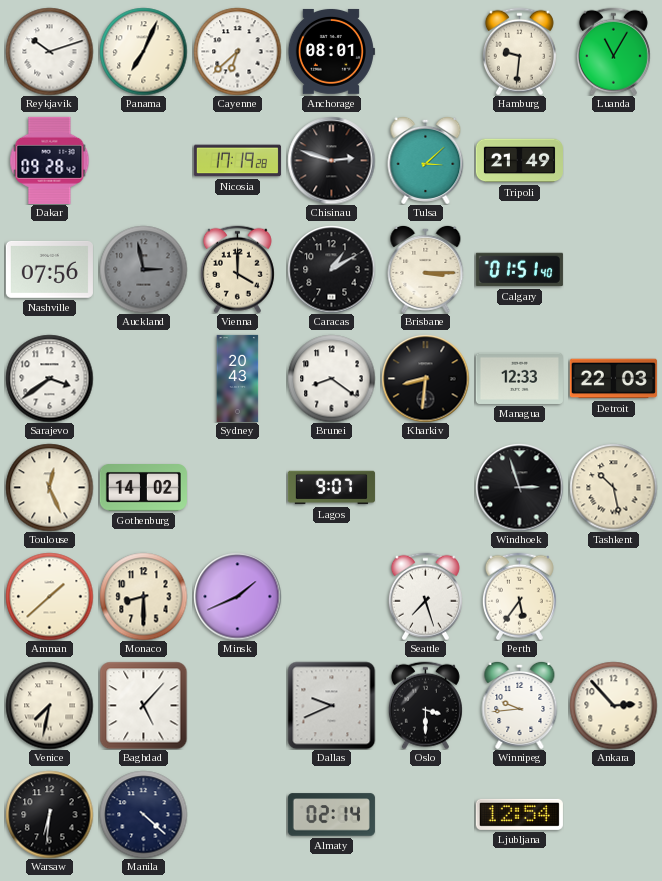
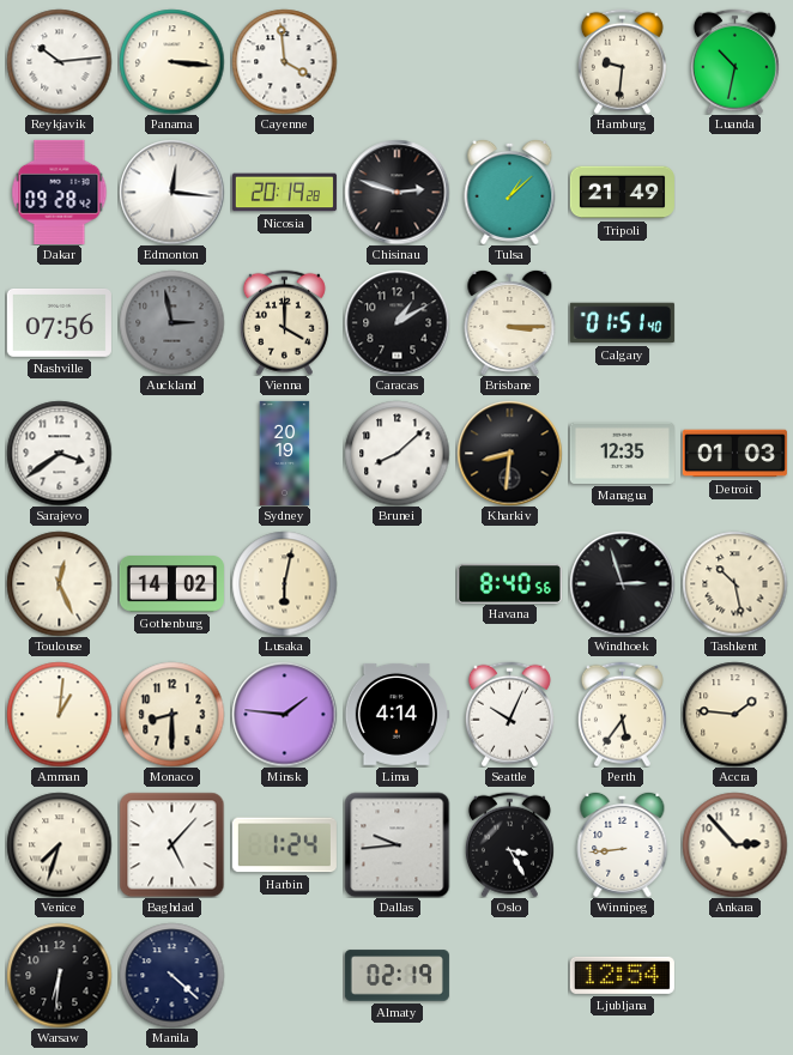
Reykjavik: 10:12 -> 10:14
Panama: 7:04 -> 3:16
Cayenne: 6:38 -> 3:59
Anchorage: 08:01 -> none
Luanda: 11:05 -> 10:32
Edmonton: none -> 12:16
Nicosia: 17:19 -> 20:19
Tulsa: 3:08 -> 1:08
Sydney: 20:43 -> 20:19
Brunei: 8:21 -> 8:08
Managua: 12:33 -> 12:35
Detroit: 22:03 -> 01:03
Lusaka: none -> 6:02
Lagos: 9:07 -> none
Havana: none -> 8:40
Amman: 1:38 -> 1:01
Minsk: 1:41 -> 1:46
Lima: none -> 4:14
Seattle: 7:27 -> 10:04
Accra: none -> 1:46
Venice: 7:32 -> 7:33
Harbin: none -> 1:24
Dallas: 9:41 -> 9:44
Oslo: 3:30 -> 3:25
Winnipeg: 9:44 -> 8:44
Almaty: 02:14 -> 02:19
